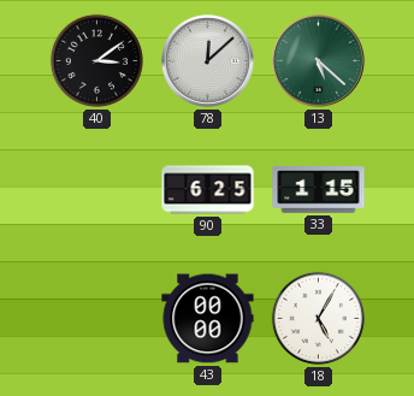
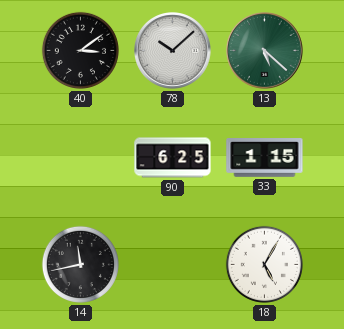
78: 12:08 -> 10:08
14: none -> 11:43
43: 00:00 -> none
